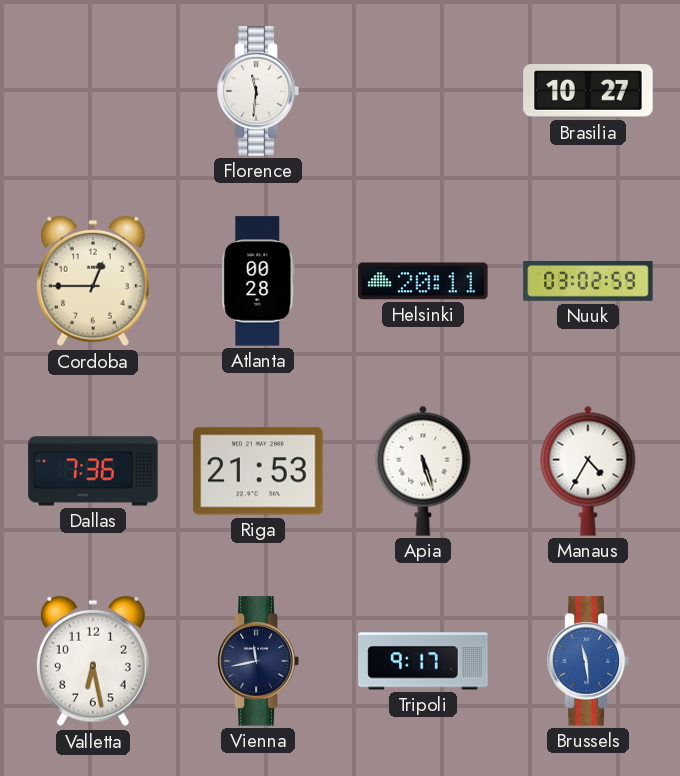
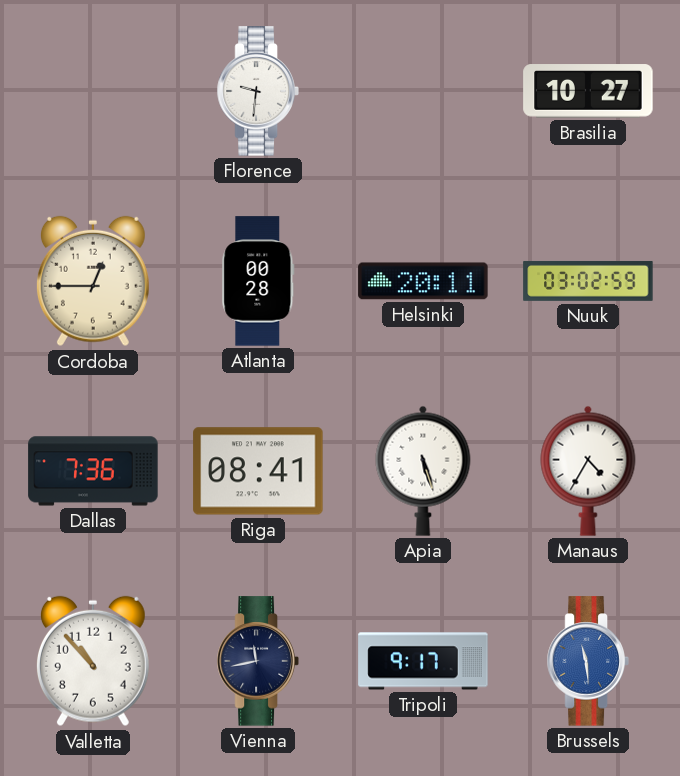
Florence: 11:31 -> 9:31
Riga: 21:53 -> 08:41
Valletta: 6:28 -> 10:53
